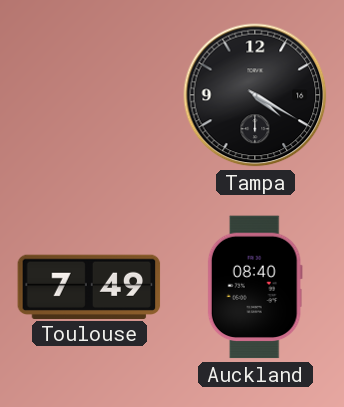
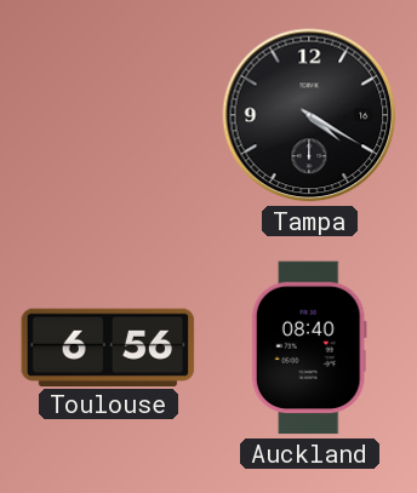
Toulouse: 7:49 -> 6:56
